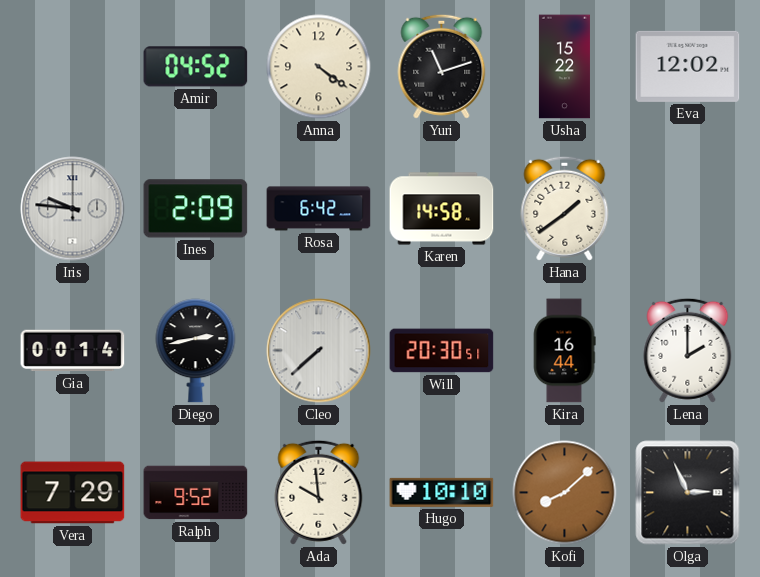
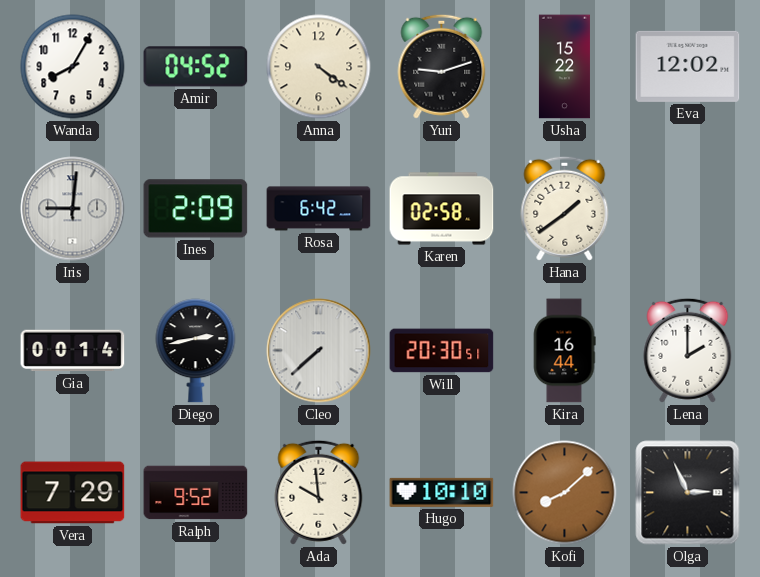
Wanda: none -> 8:05
Yuri: 11:12 -> 9:12
Iris: 9:46 -> 9:01
Karen: 14:58 -> 02:58
